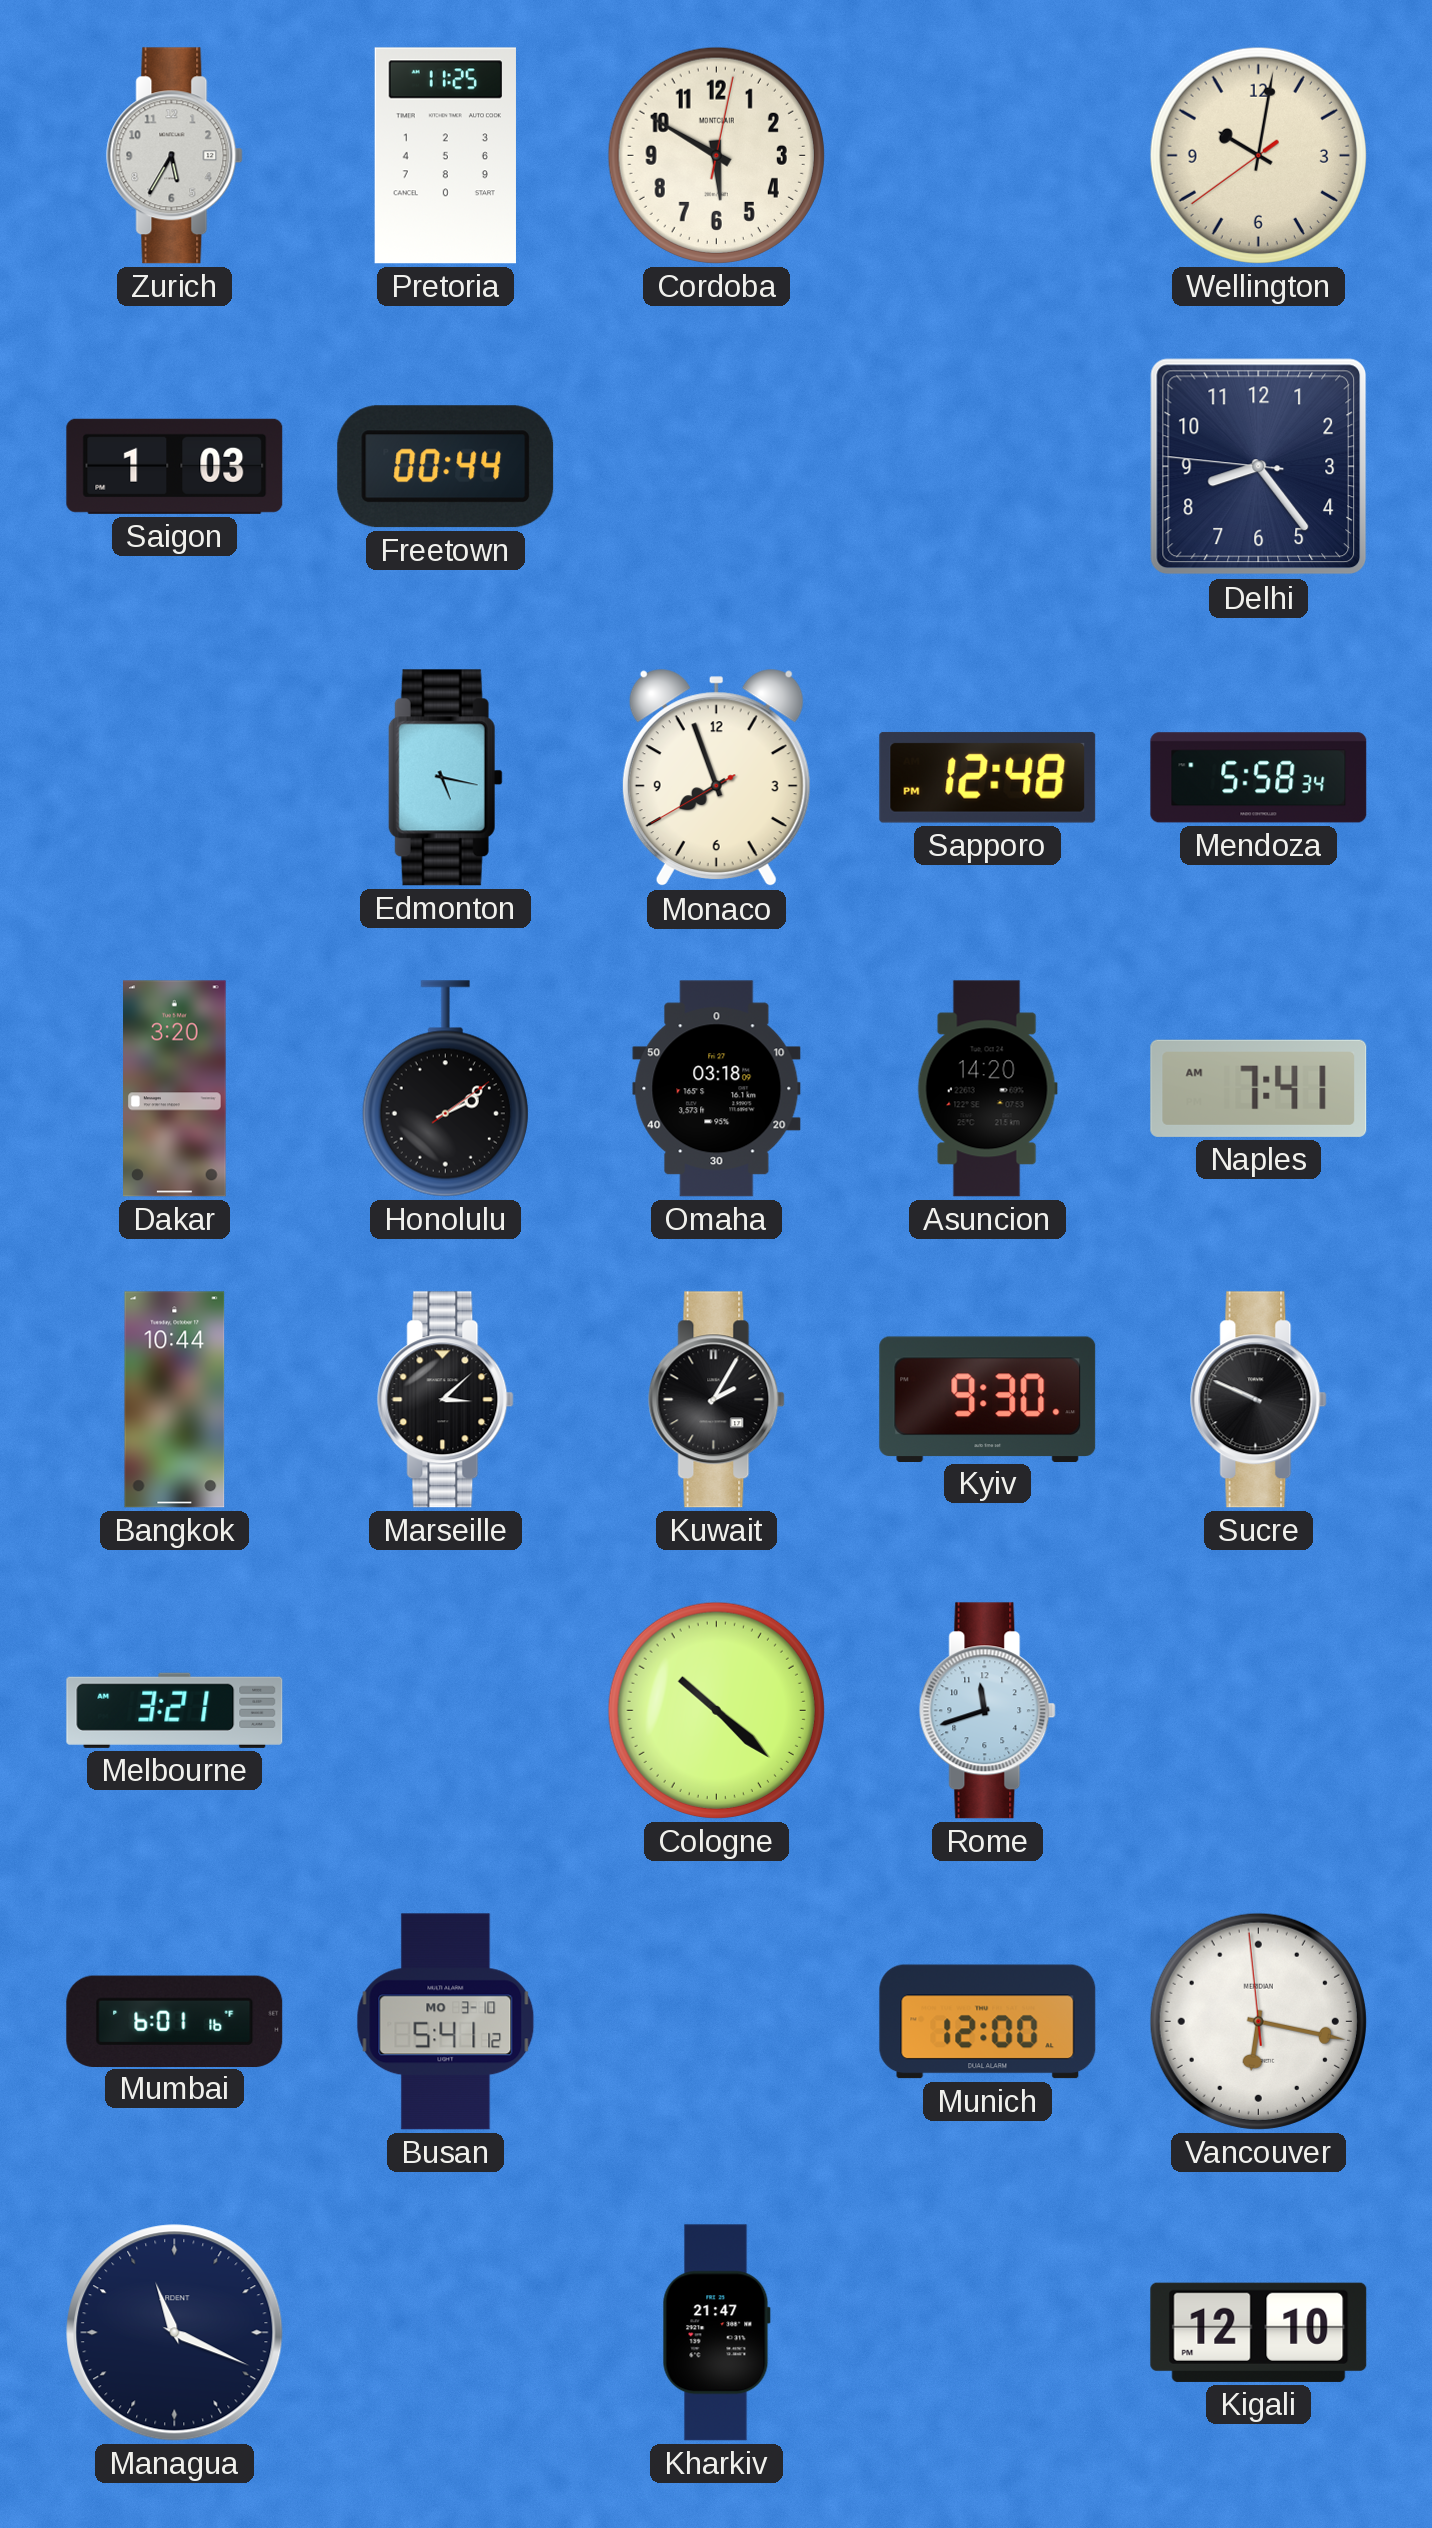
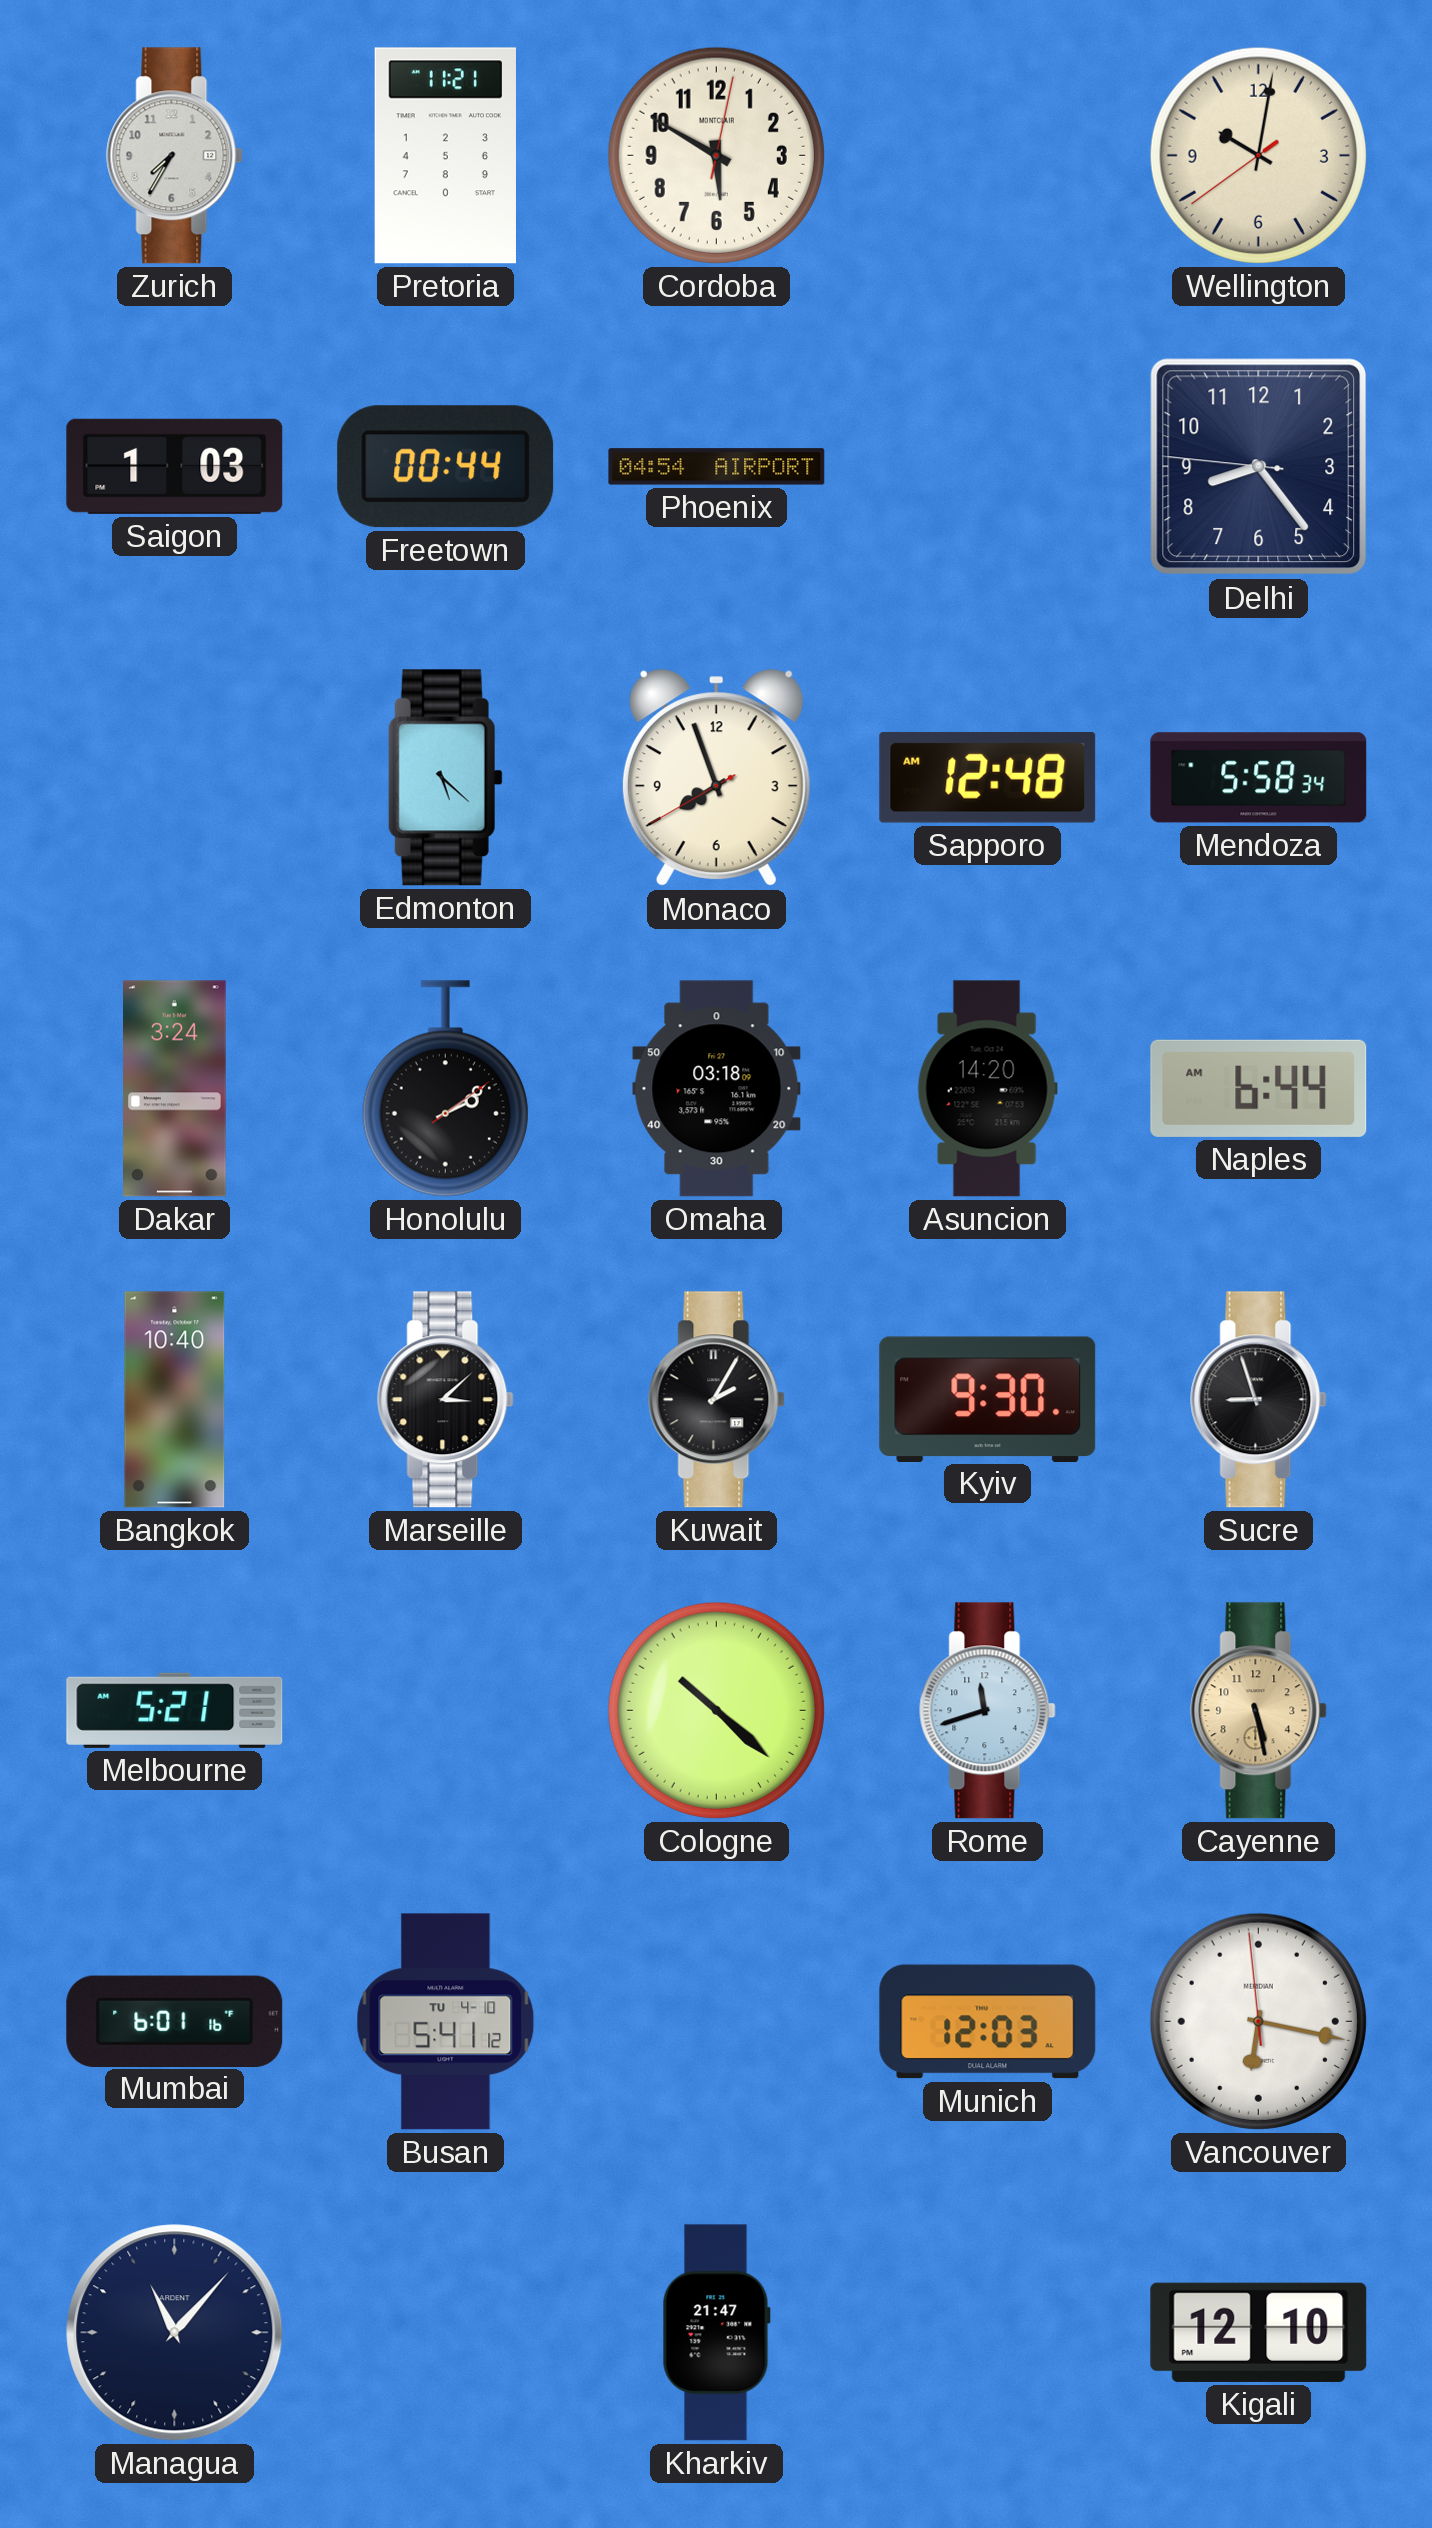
Zurich: 5:35 -> 7:35
Pretoria: 11:25 -> 11:21
Phoenix: none -> 04:54
Edmonton: 5:17 -> 5:22
Sapporo: 12:48 PM -> 12:48 AM
Dakar: 3:20 -> 3:24
Naples: 7:41 -> 6:44
Bangkok: 10:44 -> 10:40
Sucre: 9:49 -> 8:57
Melbourne: 3:21 -> 5:21
Cayenne: none -> 5:28
Busan date: MO 3-10 -> TU 4-10
Munich: 12:00 -> 12:03
Managua: 11:19 -> 11:07
